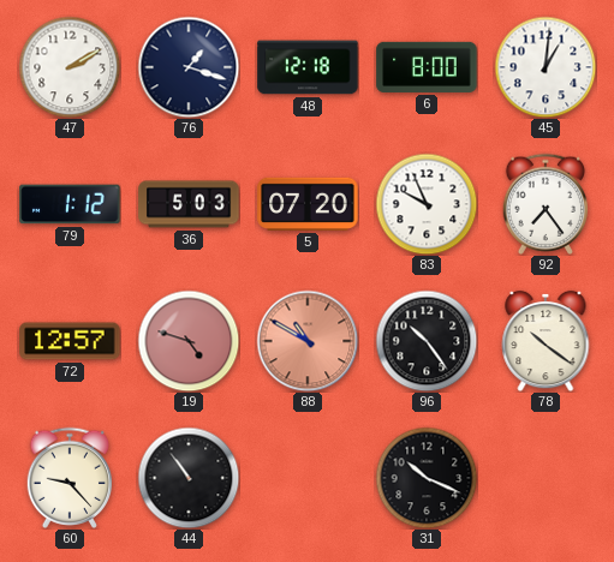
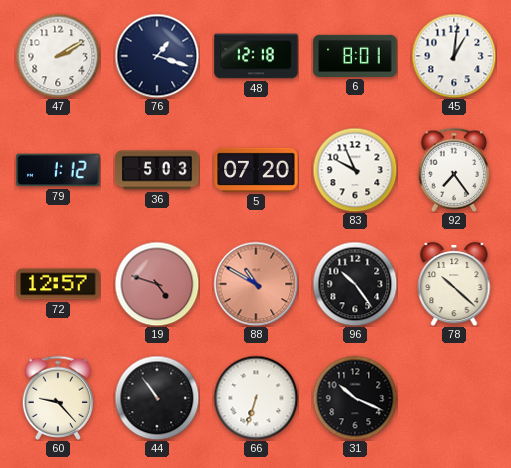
6: 8:00 -> 8:01
78: 10:21 -> 10:22
66: none -> 6:33
